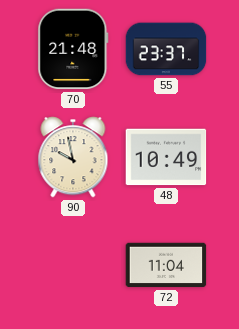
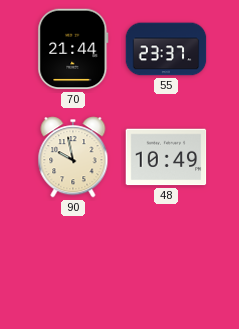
70: 21:48 -> 21:44
72: 11:04 -> none
